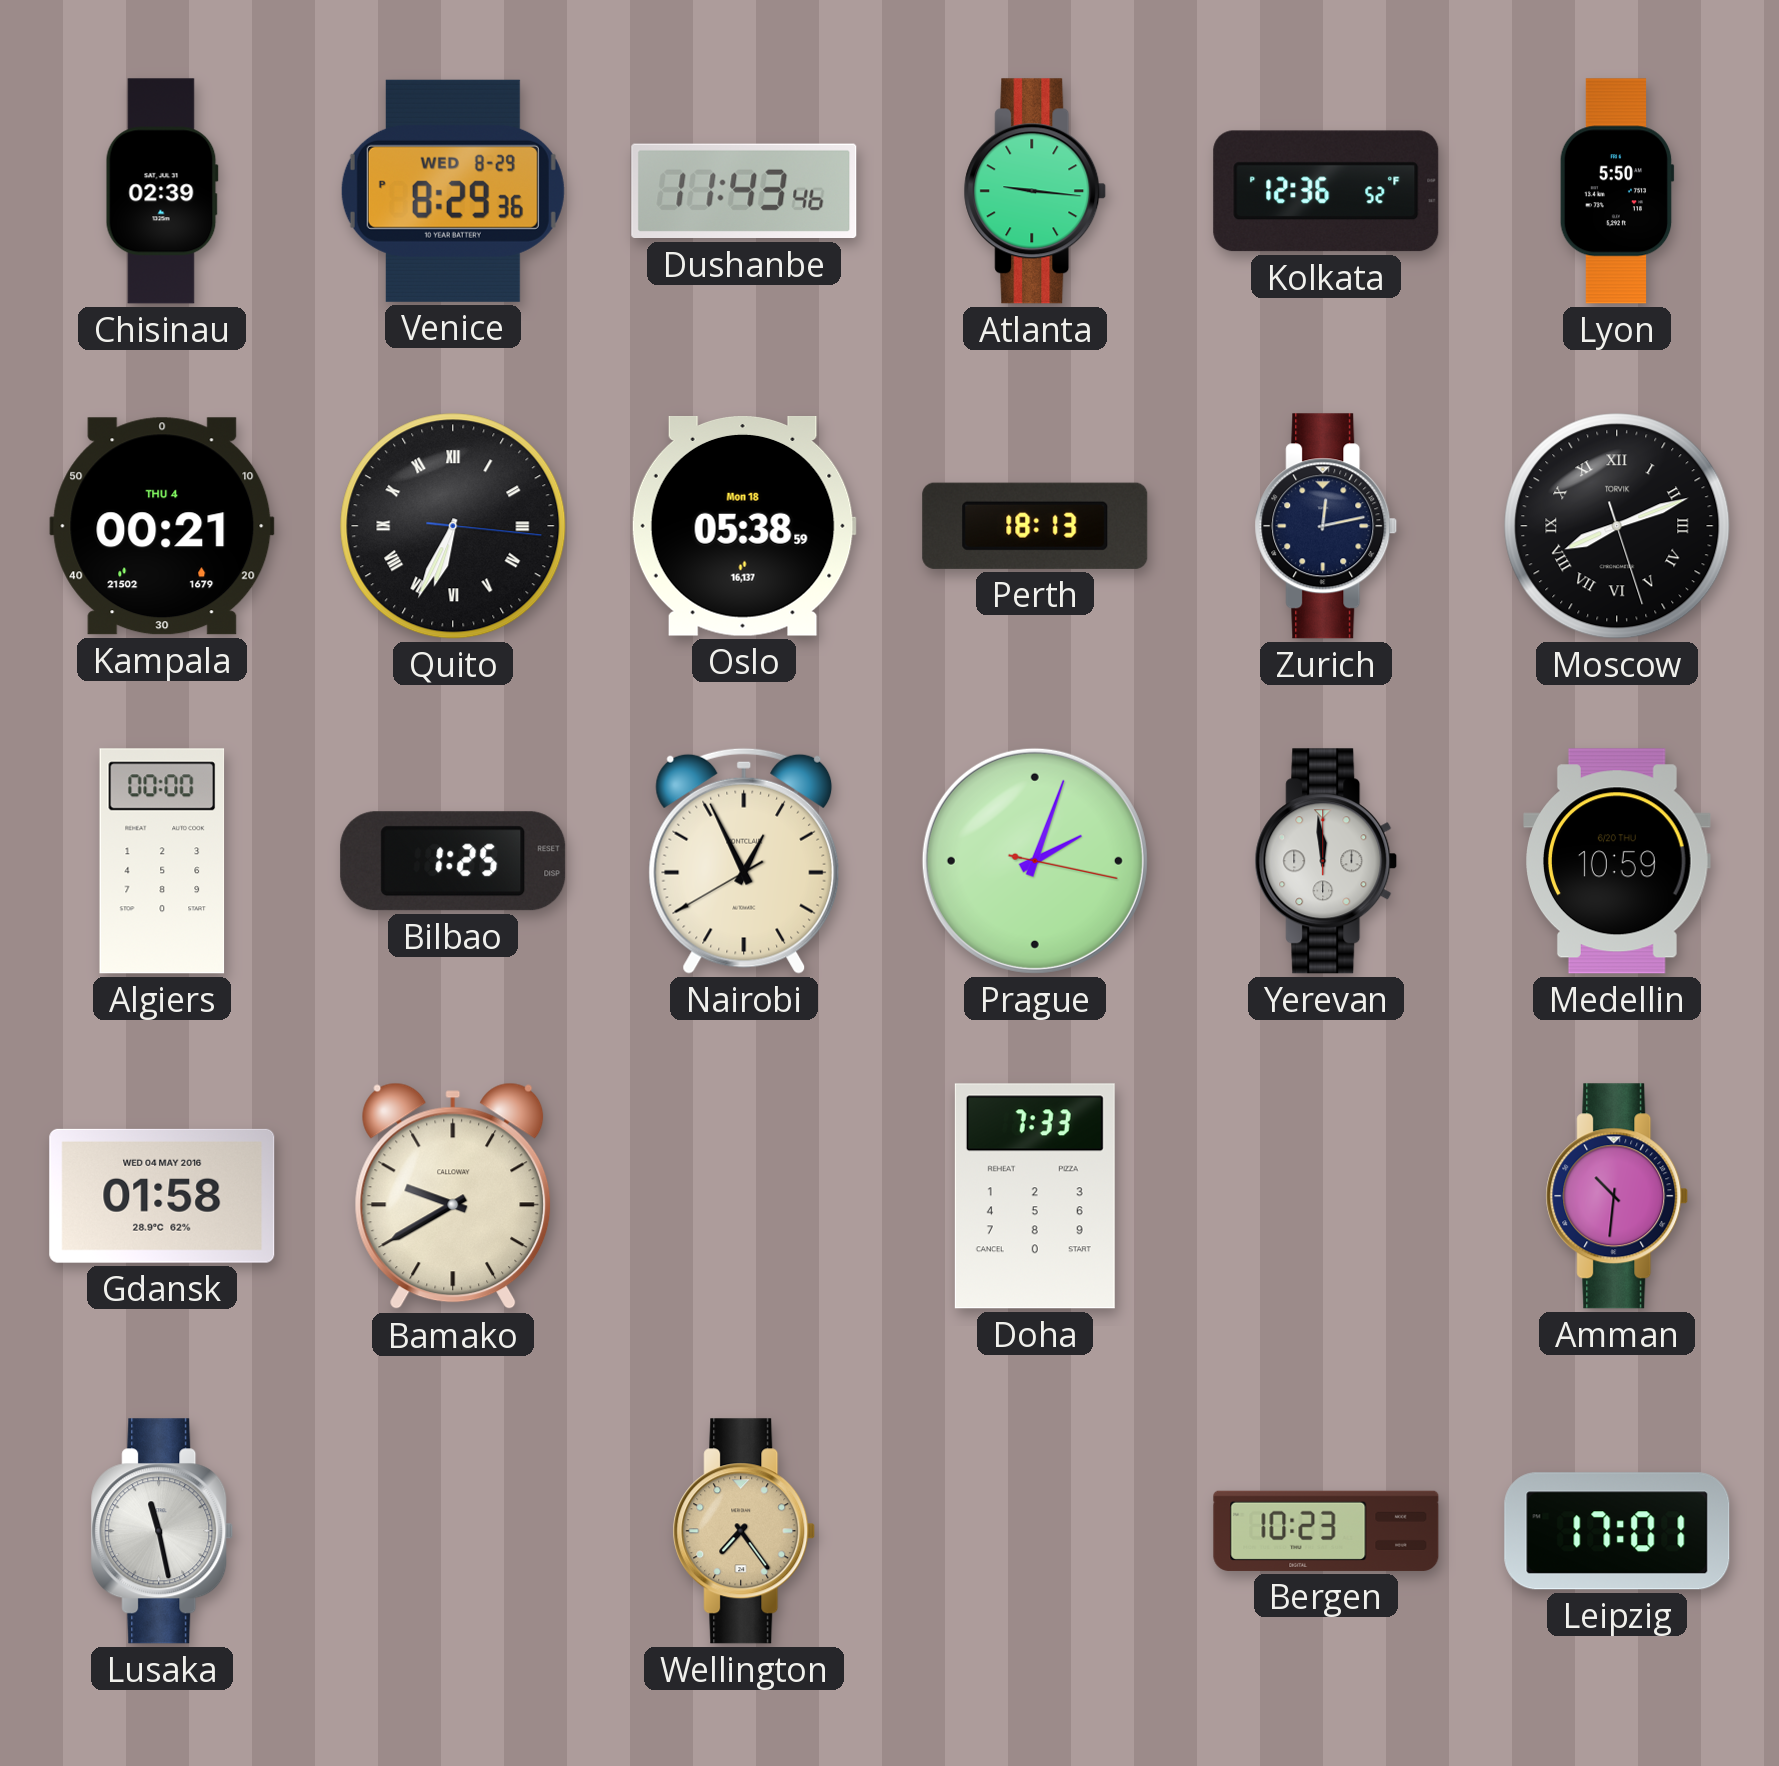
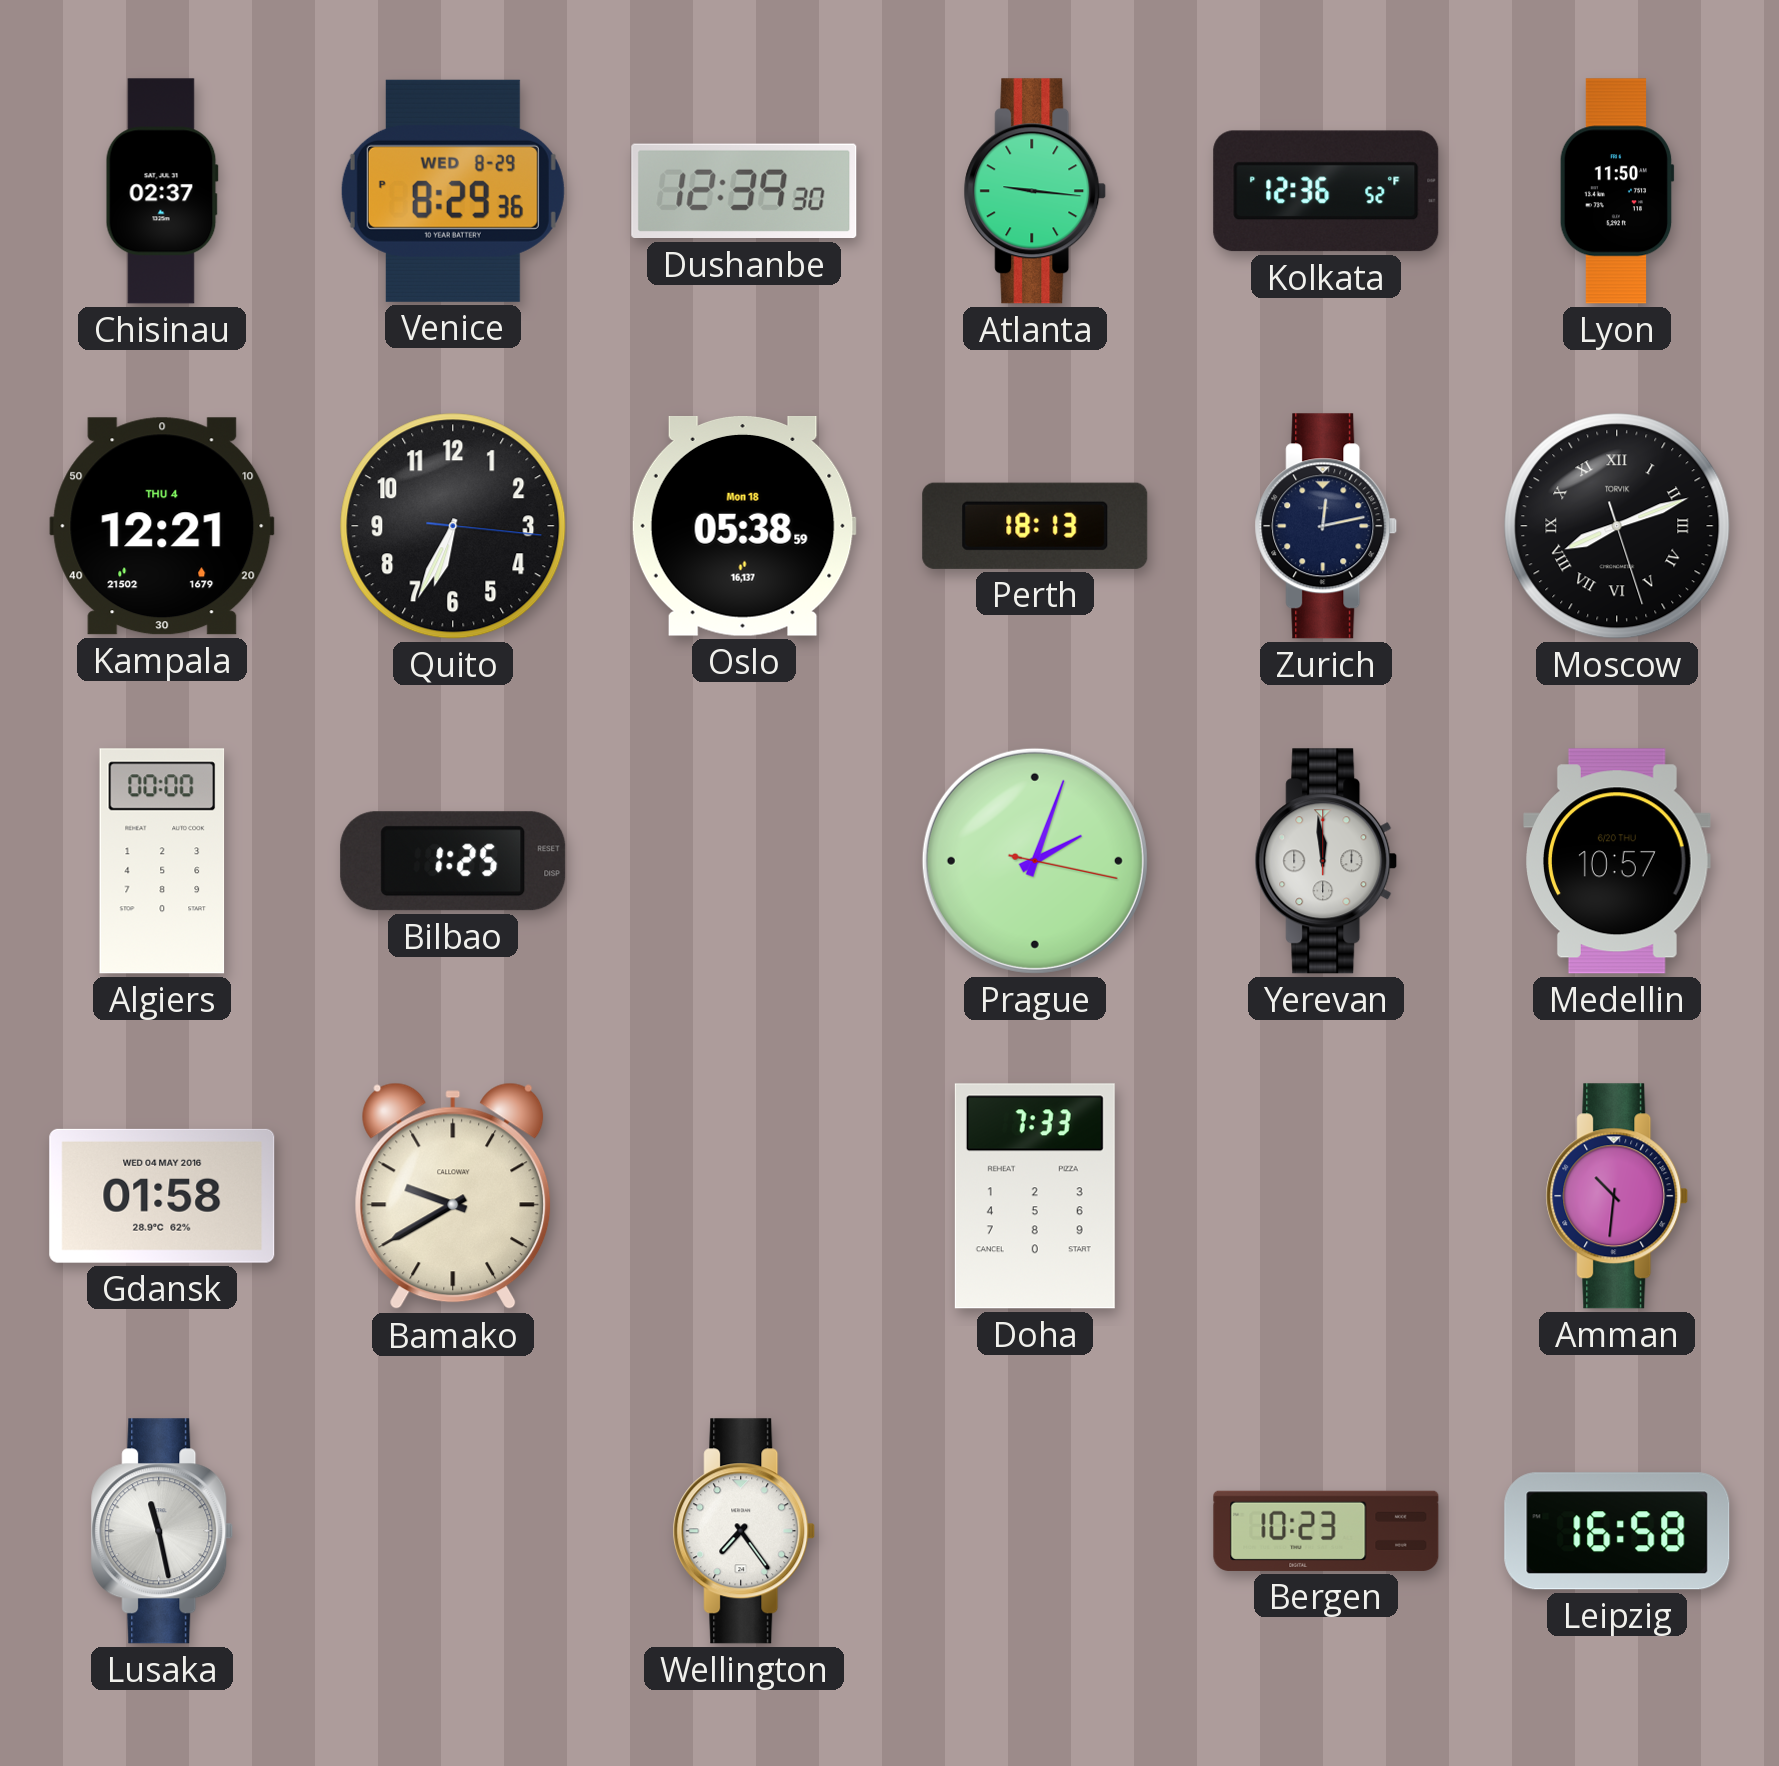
Chisinau: 02:39 -> 02:37
Dushanbe: 11:43 -> 12:39
Lyon: 5:50 -> 11:50
Kampala: 00:21 -> 12:21
Quito numerals: Roman -> Arabic
Nairobi: 12:55 -> none
Medellin: 10:59 -> 10:57
Wellington dial: champagne -> white
Leipzig: 17:01 -> 16:58
